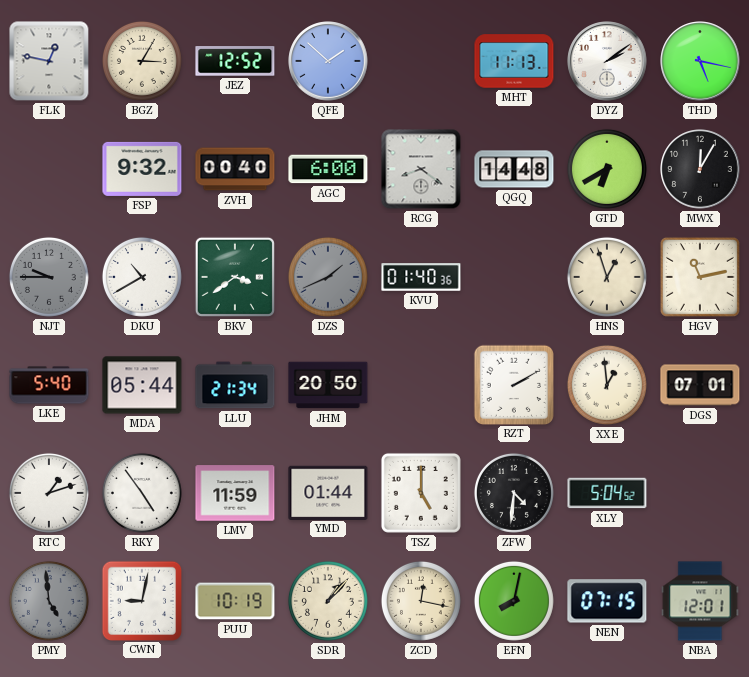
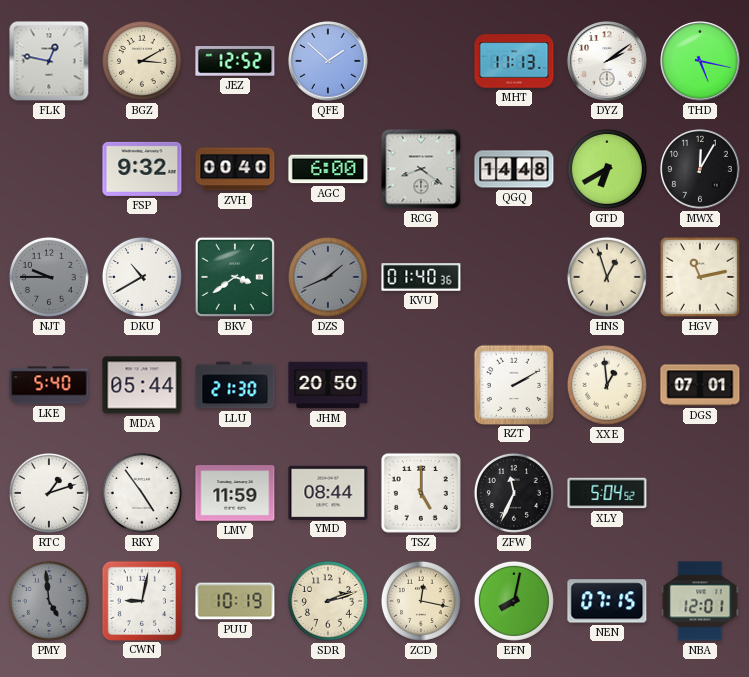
BGZ: 3:05 -> 3:10
LLU: 21:34 -> 21:30
YMD: 01:44 -> 08:44
ZFW: 4:31 -> 11:34
SDR: 1:07 -> 2:12
